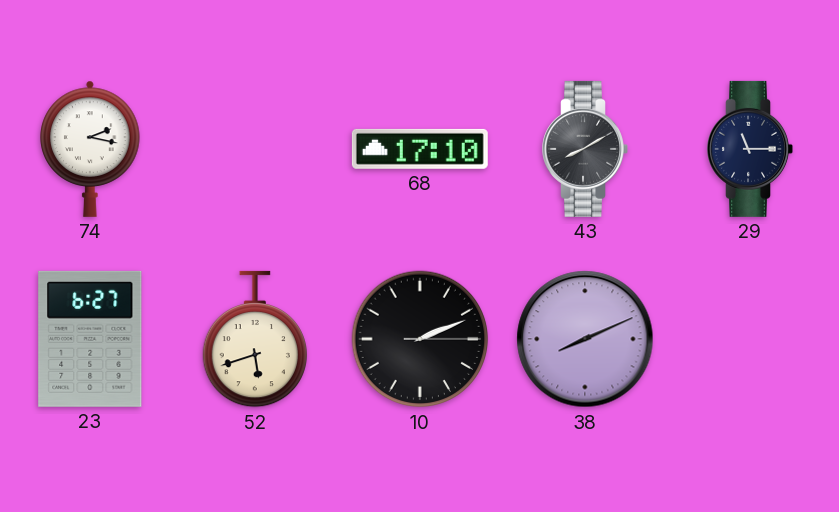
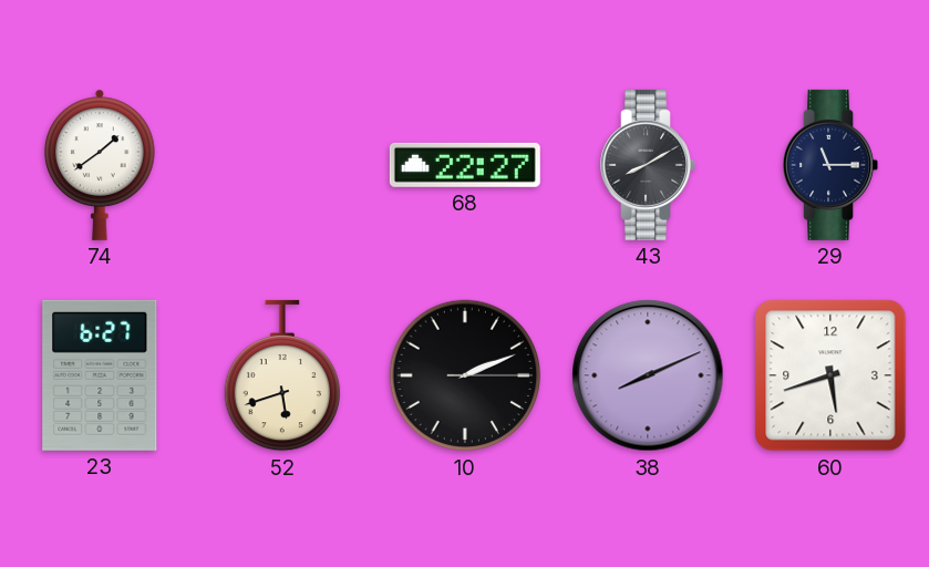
74: 2:17 -> 1:39
68: 17:10 -> 22:27
60: none -> 5:42
